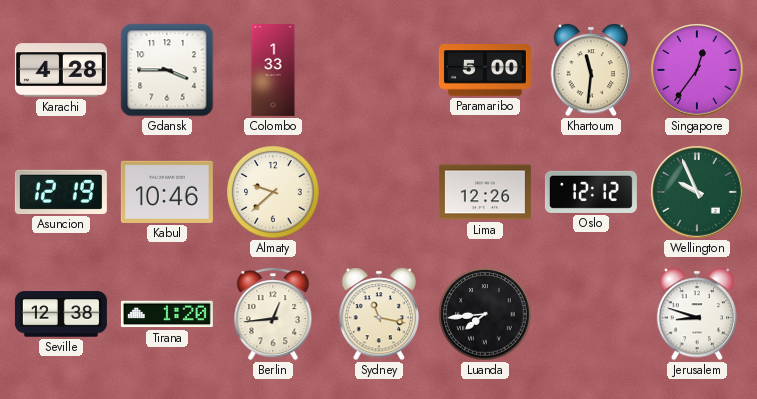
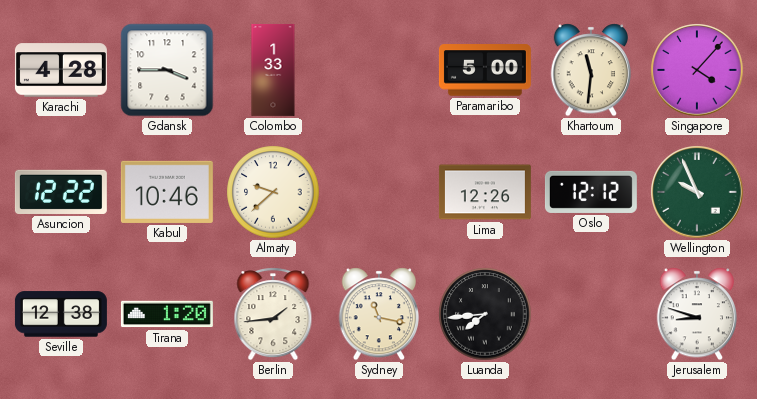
Singapore: 12:36 -> 4:07
Asuncion: 12:19 -> 12:22
Berlin: 12:44 -> 1:44
